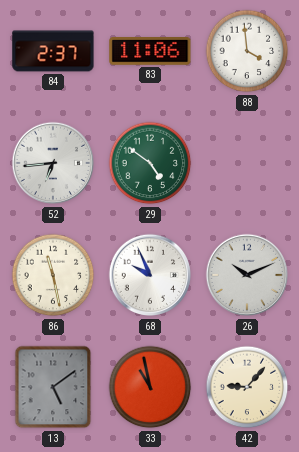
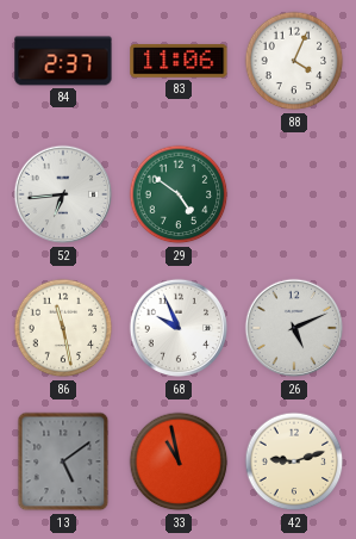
88: 3:59 -> 4:04
26: 10:11 -> 5:11
42: 9:07 -> 9:12
